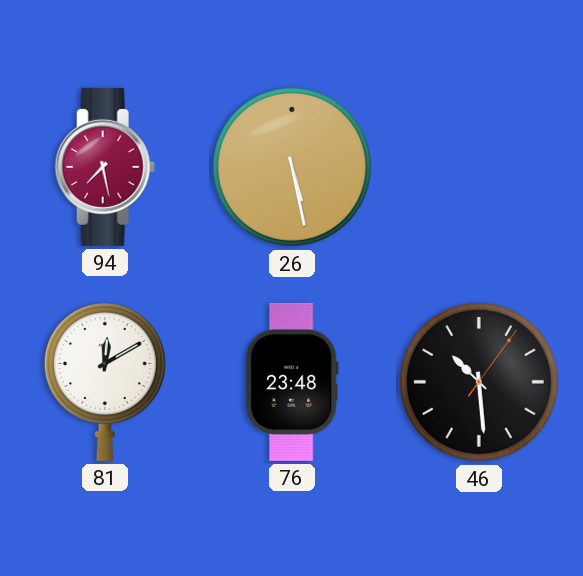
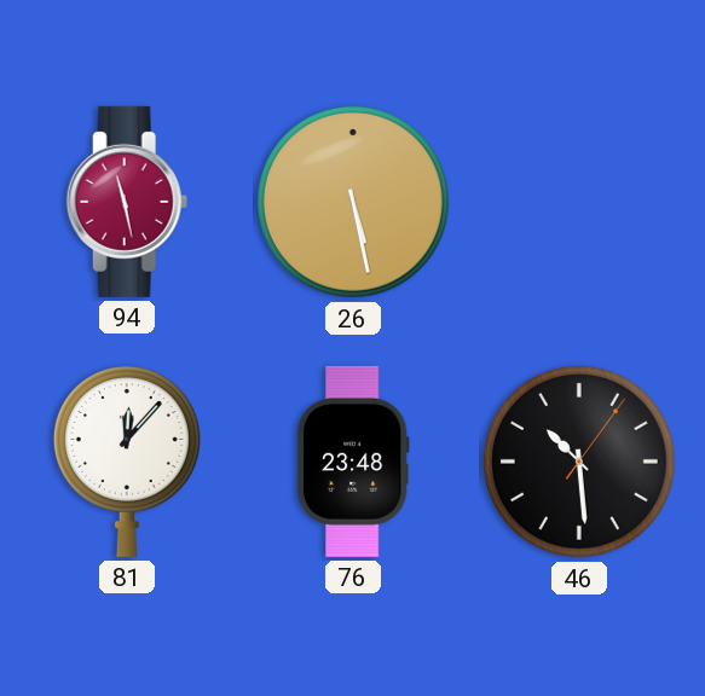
94: 7:28 -> 11:28
81: 12:10 -> 12:07
